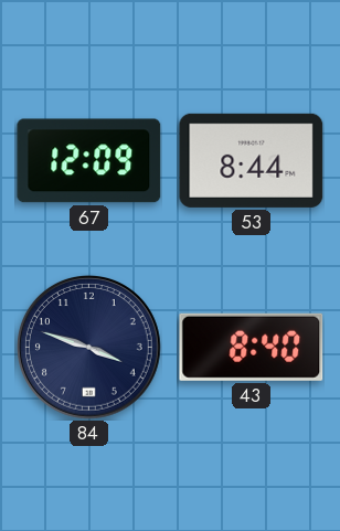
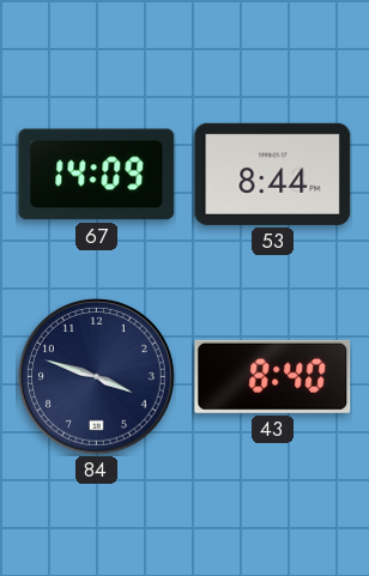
67: 12:09 -> 14:09
